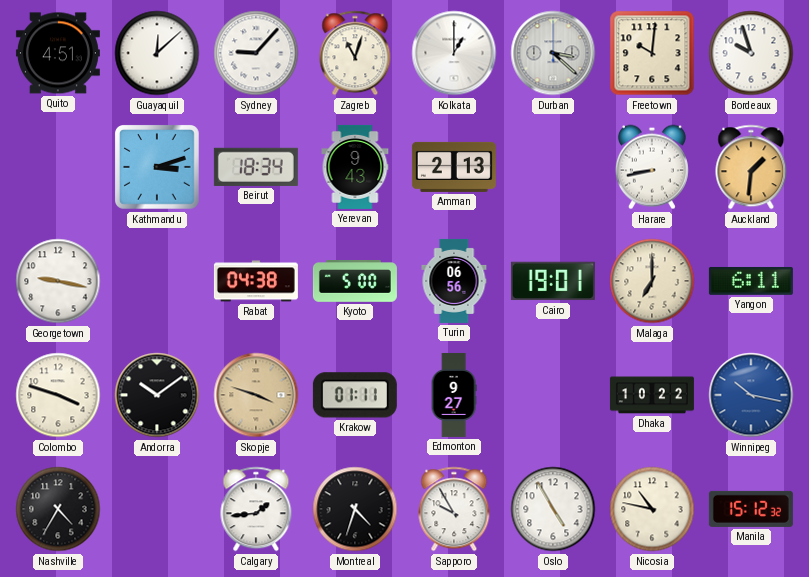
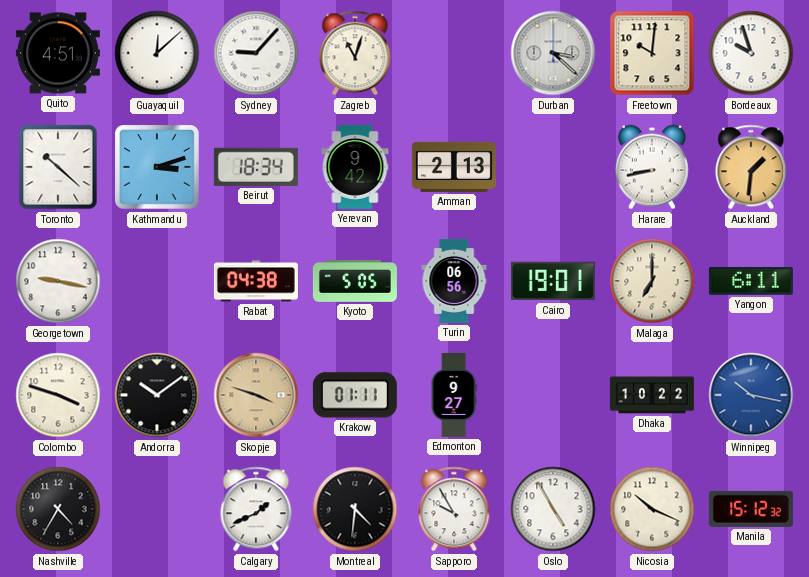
Kolkata: 1:00 -> none
Toronto: none -> 10:22
Yerevan: 9:43 -> 9:42
Kyoto: 5:00 -> 5:05
Calgary: 1:44 -> 1:41
Montreal: 4:33 -> 4:31
Nicosia: 10:47 -> 10:19
